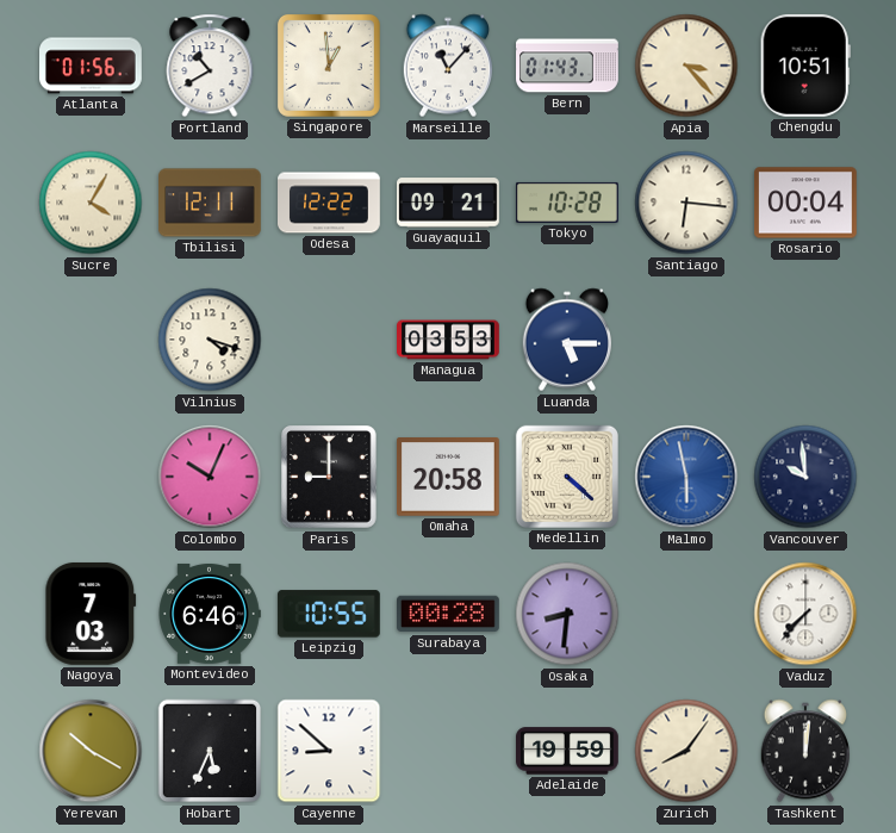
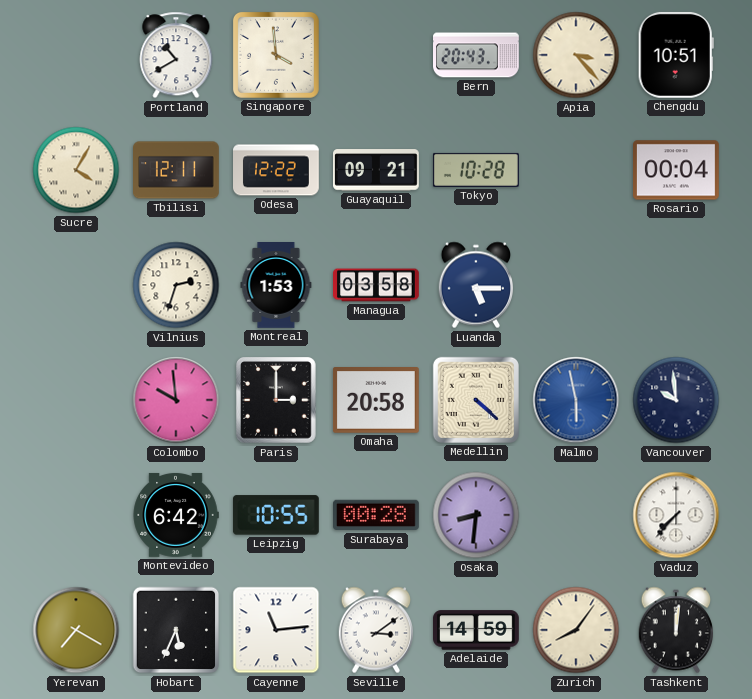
Atlanta: 01:56 -> none
Singapore: 12:59 -> 3:59
Marseille: 11:07 -> none
Bern: 01:43 -> 20:43
Santiago: 6:16 -> none
Vilnius: 4:18 -> 2:33
Montreal: none -> 1:53
Managua: 03:53 -> 03:58
Colombo: 10:04 -> 9:59
Paris: 9:00 -> 3:00
Nagoya: 7:03 -> none
Montevideo: 6:46 -> 6:42
Yerevan: 10:20 -> 7:20
Cayenne: 8:52 -> 11:14
Seville: none -> 3:09
Adelaide: 19:59 -> 14:59
